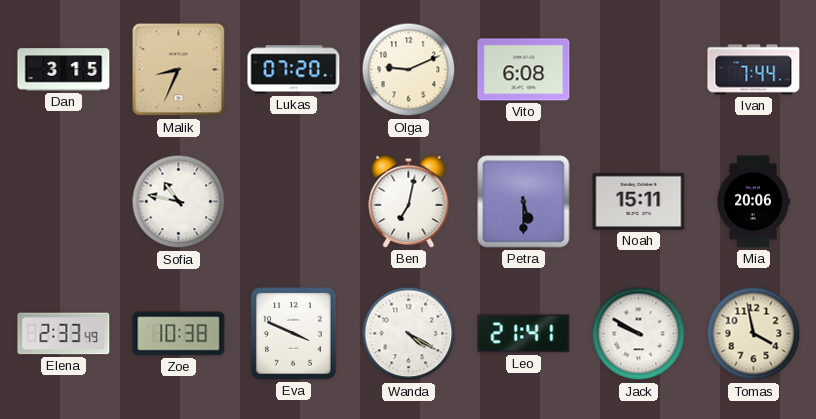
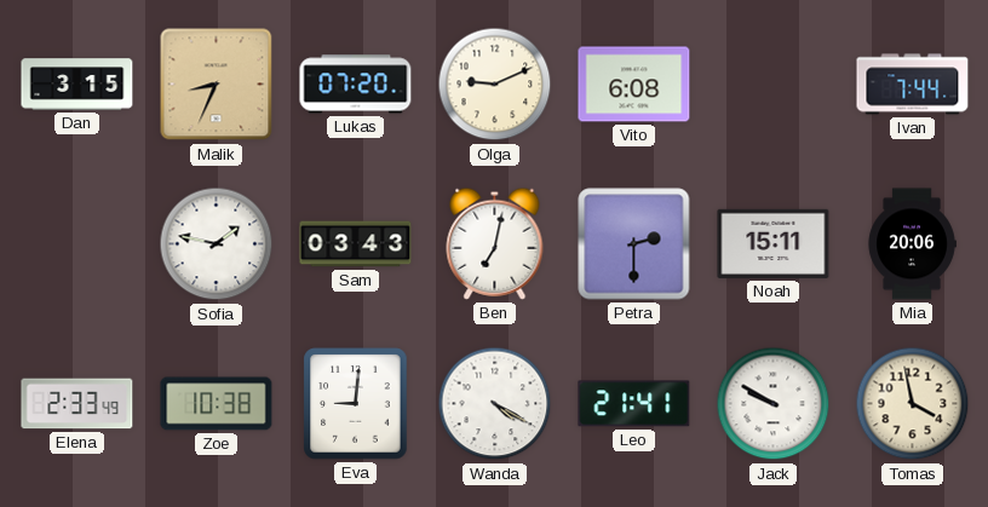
Sofia: 10:47 -> 1:47
Sam: none -> 03:43
Petra: 5:30 -> 2:30
Eva: 3:49 -> 9:01
